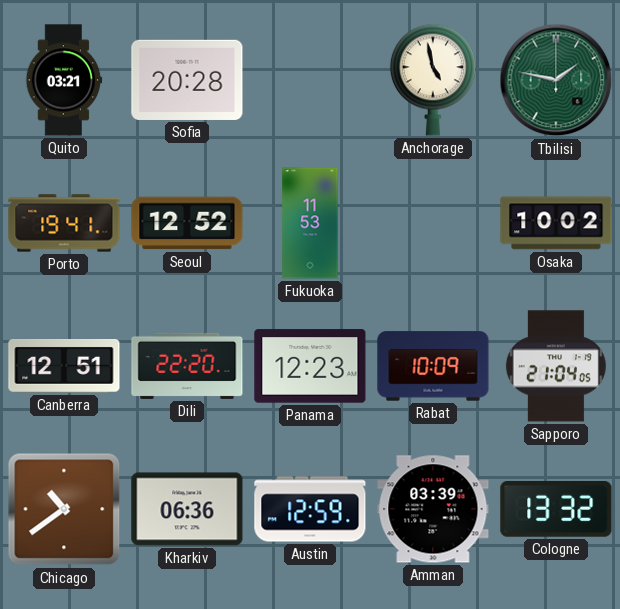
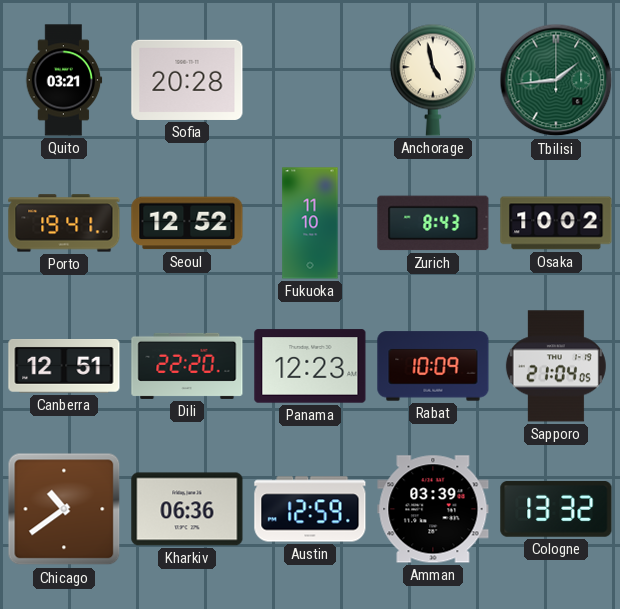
Tbilisi: 1:47 -> 1:44
Fukuoka: 11:53 -> 11:10
Zurich: none -> 8:43
